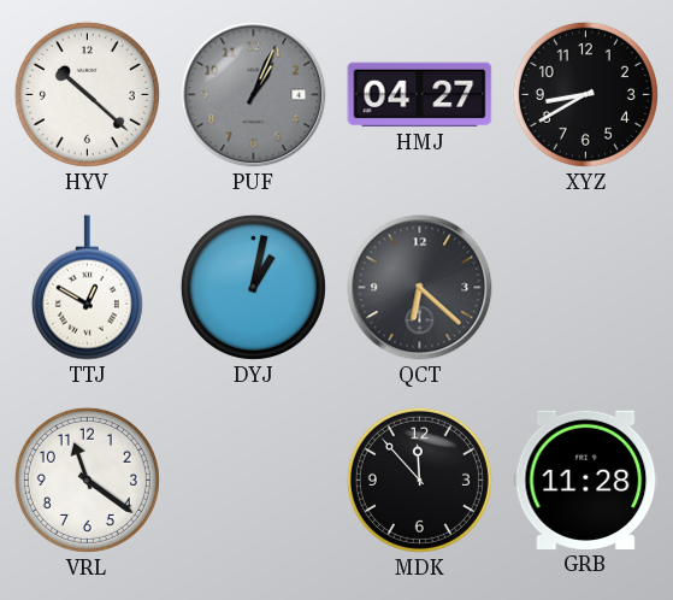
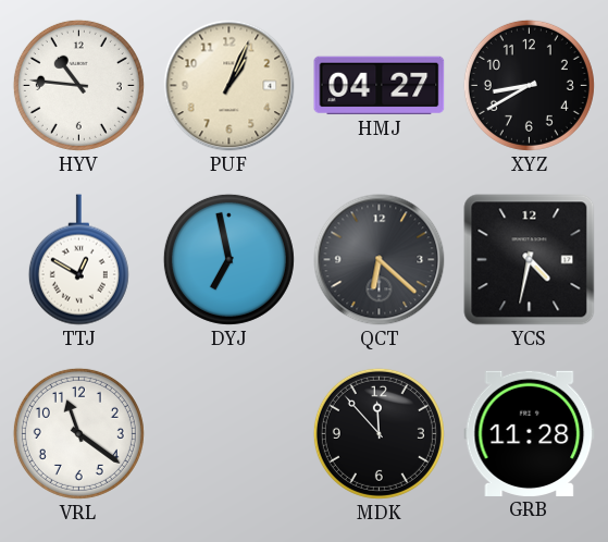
HYV: 10:22 -> 10:46
PUF dial: grey -> cream
DYJ: 1:02 -> 6:58
YCS: none -> 4:32
